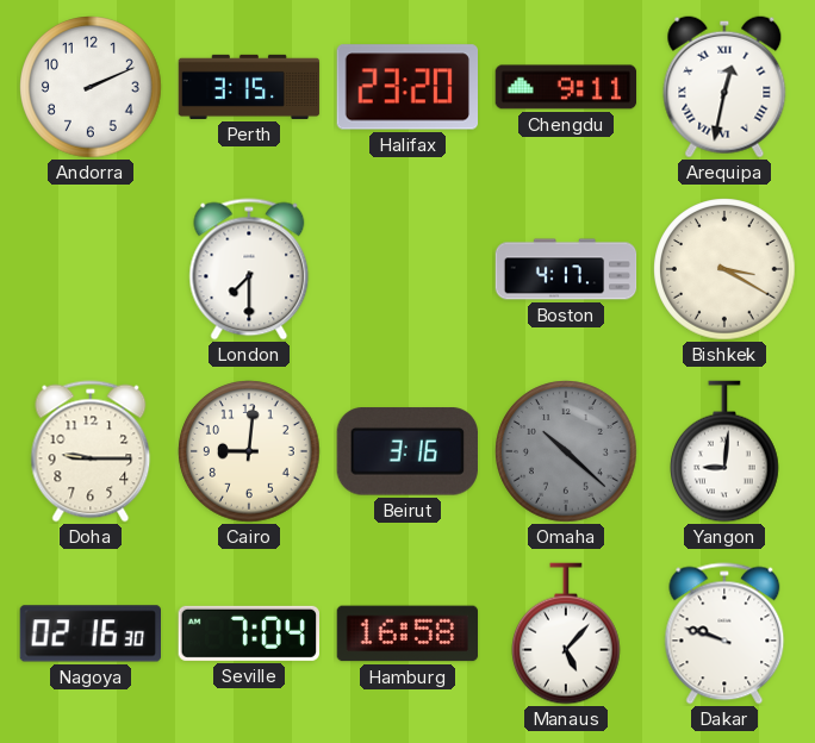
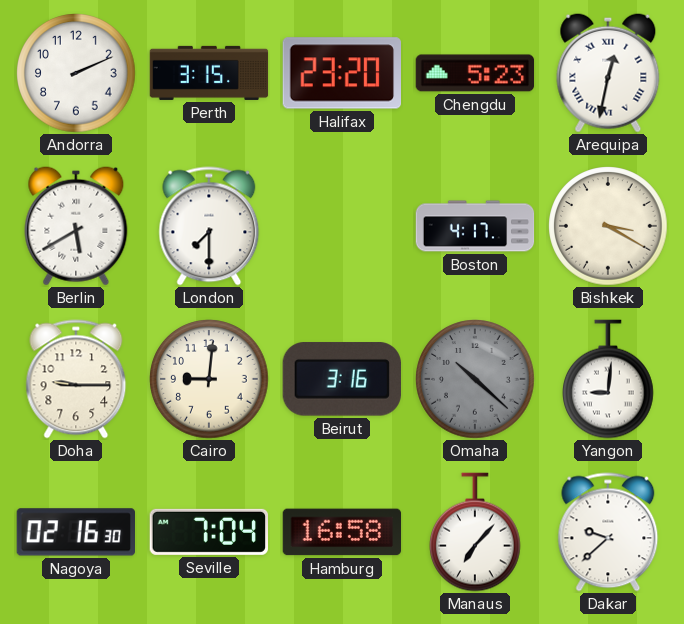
Chengdu: 9:11 -> 5:23
Berlin: none -> 5:40
Manaus: 5:07 -> 7:07
Dakar: 9:48 -> 9:38
